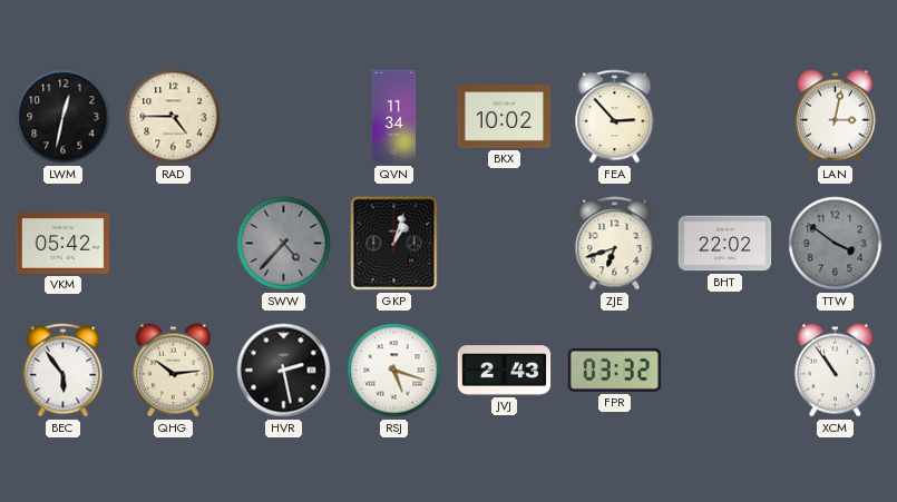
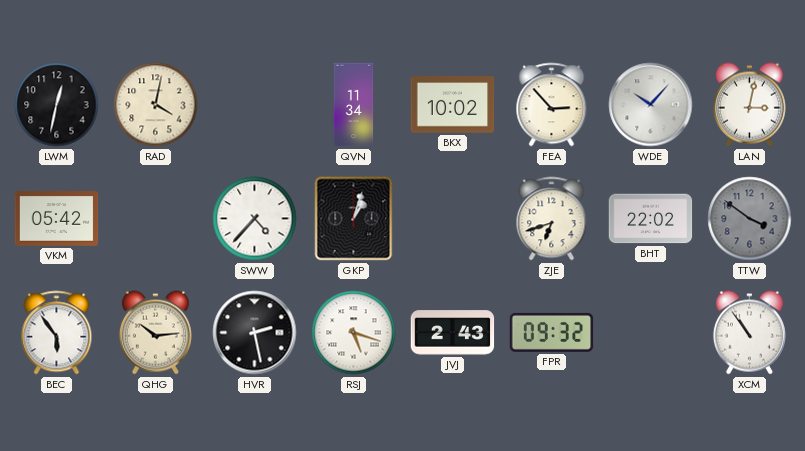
RAD: 4:45 -> 4:02
WDE: none -> 10:07
SWW dial: grey -> white
FPR: 03:32 -> 09:32
